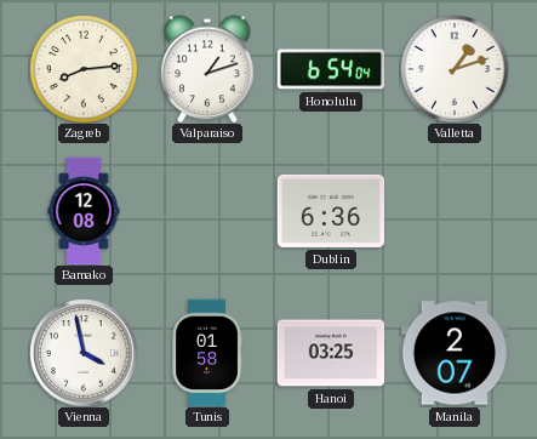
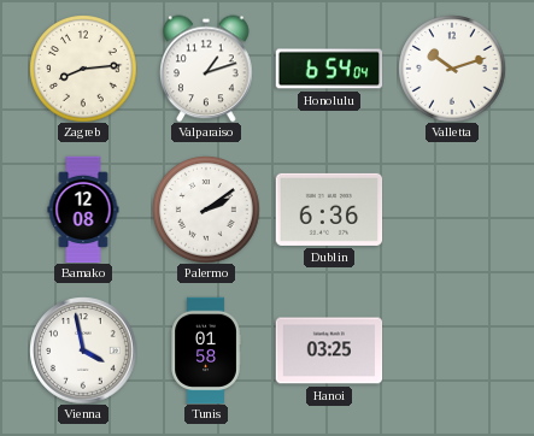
Valletta: 1:12 -> 10:12
Palermo: none -> 2:09
Manila: 2:07 -> none
